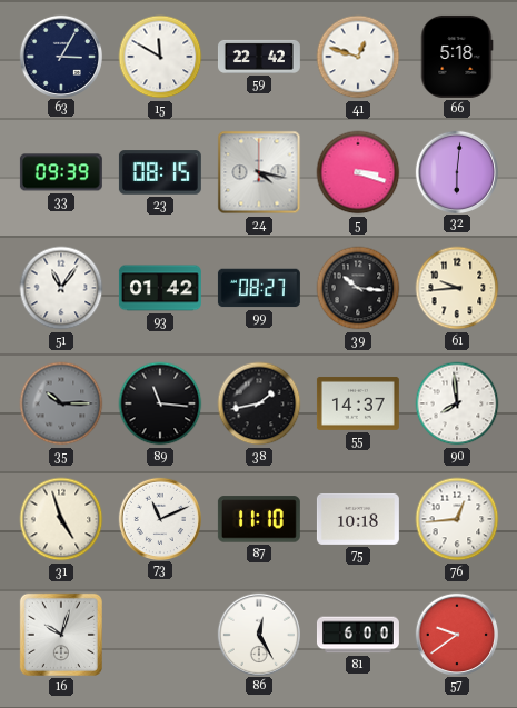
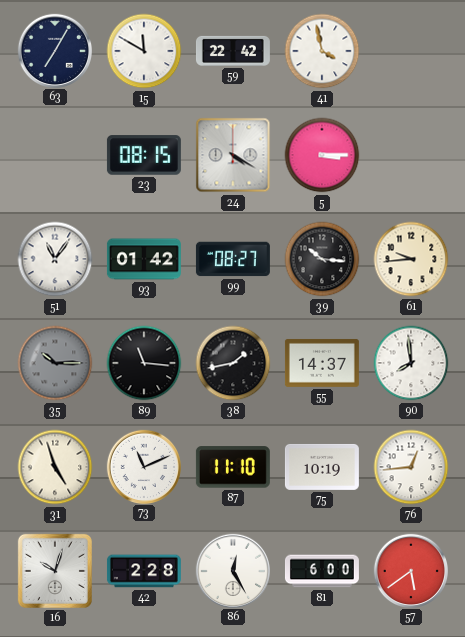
63: 3:05 -> 7:05
41: 12:48 -> 3:58
66: 5:18 -> none
33: 09:39 -> none
24: 4:17 -> 4:20
5: 3:18 -> 3:15
32: 6:01 -> none
75: 10:18 -> 10:19
42: none -> 2:28
57: 9:39 -> 5:39
